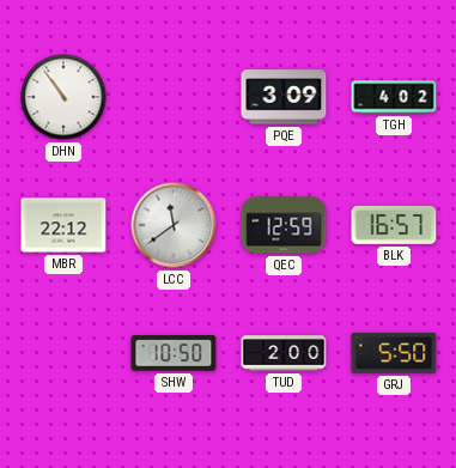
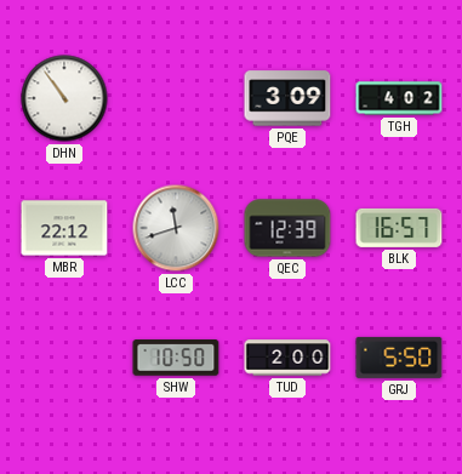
LCC: 11:39 -> 11:42
QEC: 12:59 -> 12:39
